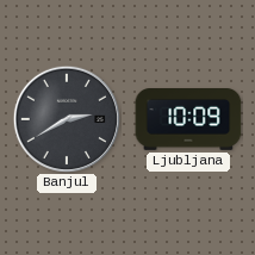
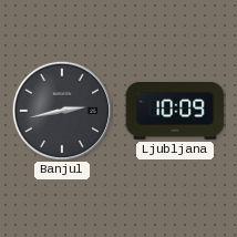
Banjul: 2:40 -> 2:43
